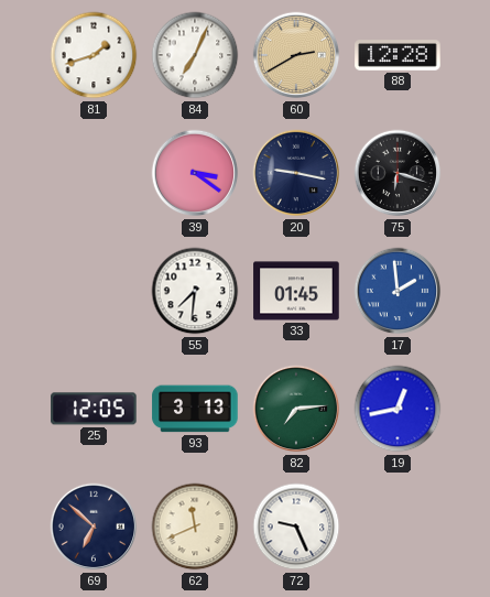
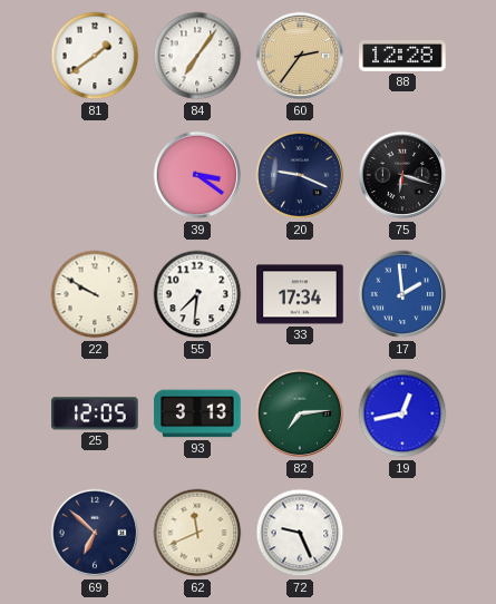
81: 1:42 -> 1:39
84: 7:04 -> 7:06
60: 2:40 -> 2:36
20: 9:17 -> 9:19
22: none -> 9:50
33: 01:45 -> 17:34
